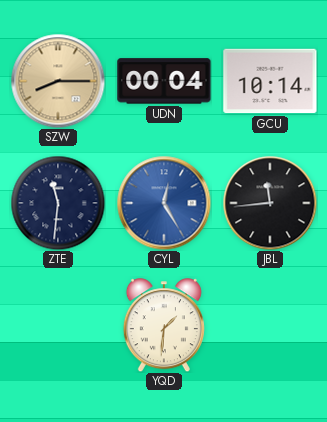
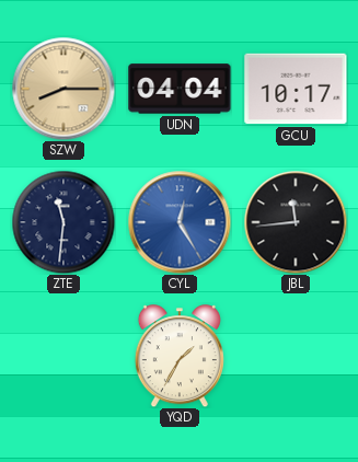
UDN: 00:04 -> 04:04
GCU: 10:14 -> 10:17
YQD: 1:31 -> 1:35
